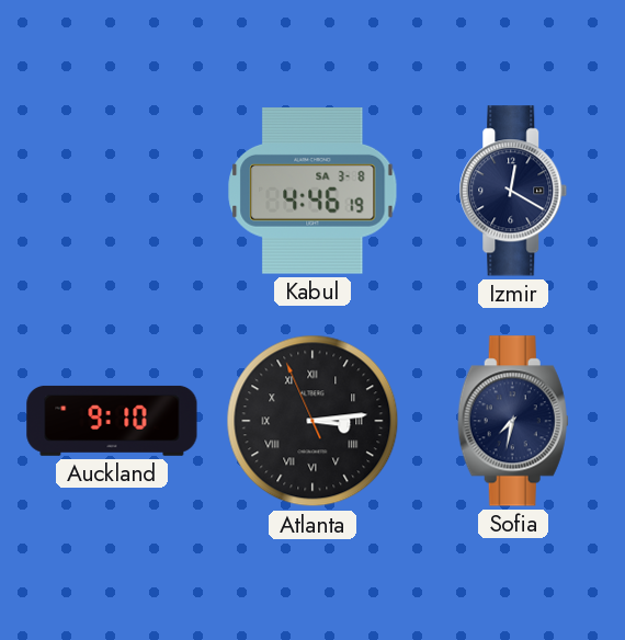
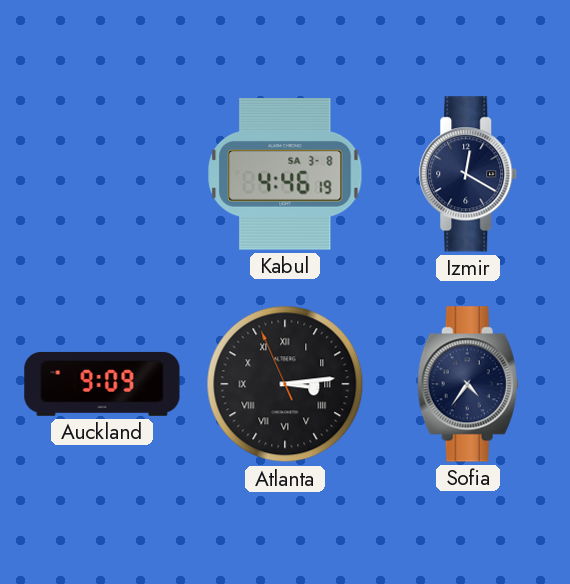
Auckland: 9:10 -> 9:09
Sofia: 7:32 -> 4:36
